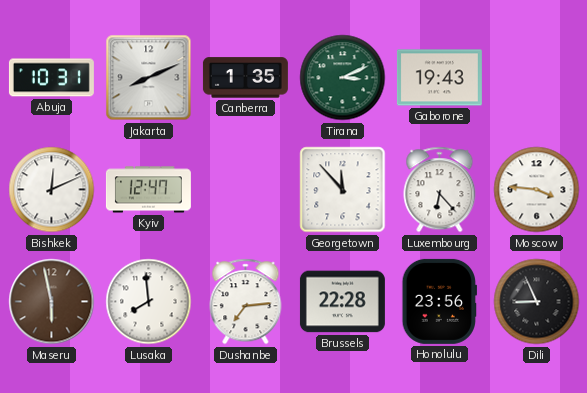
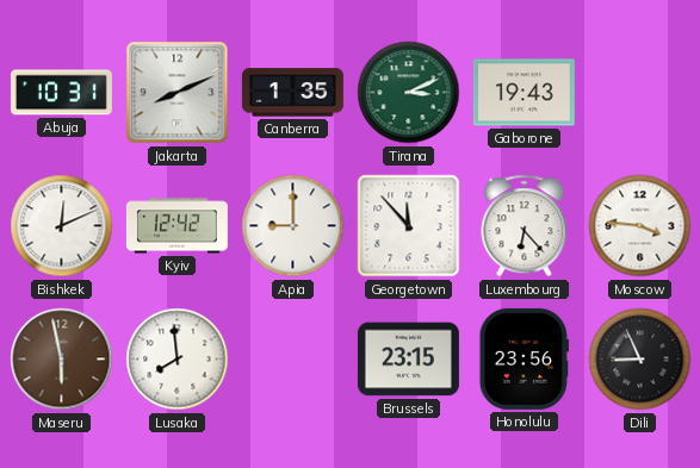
Kyiv: 12:47 -> 12:42
Apia: none -> 9:00
Dushanbe: 7:14 -> none
Brussels: 22:28 -> 23:15
